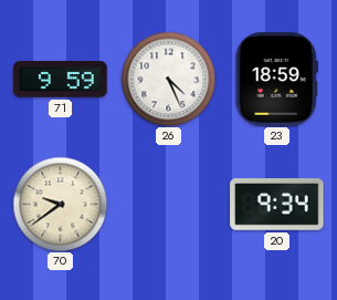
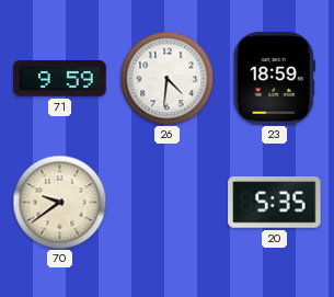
26: 4:26 -> 4:31
20: 9:34 -> 5:35
